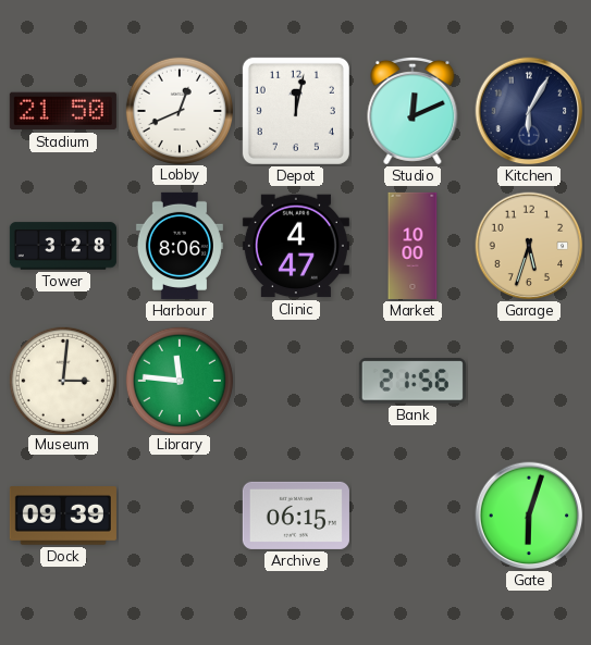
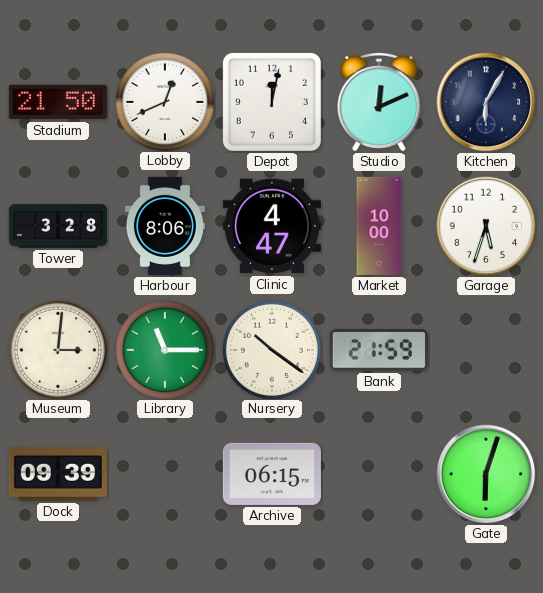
Garage dial: champagne -> white
Library: 11:46 -> 11:15
Nursery: none -> 10:21
Bank: 21:56 -> 21:59
